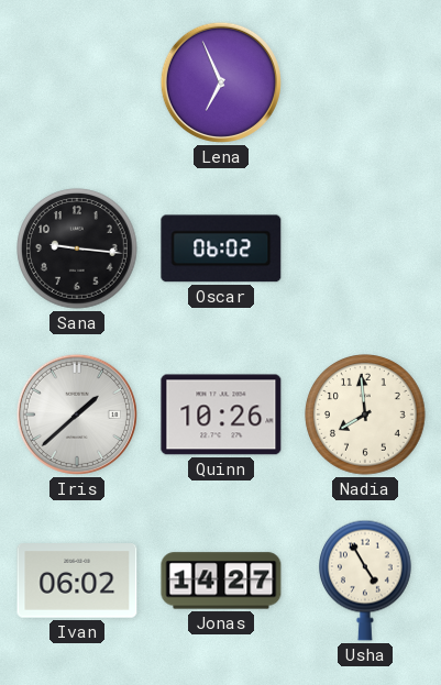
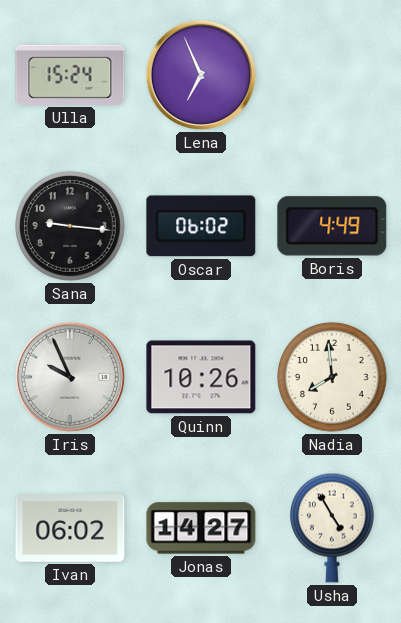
Ulla: none -> 15:24
Boris: none -> 4:49
Iris: 1:38 -> 9:56
